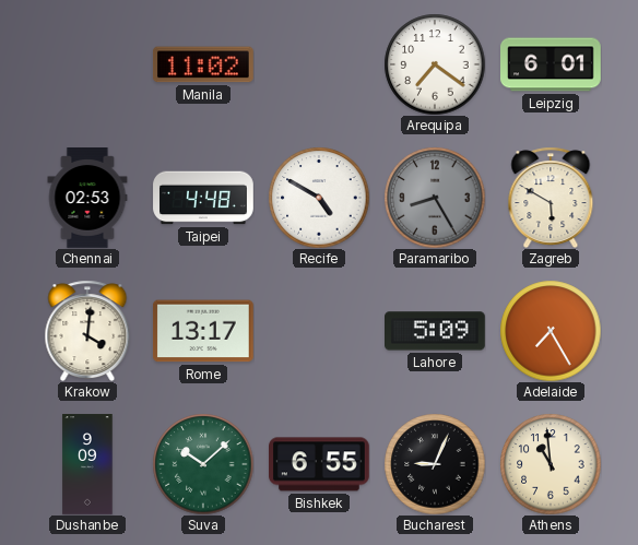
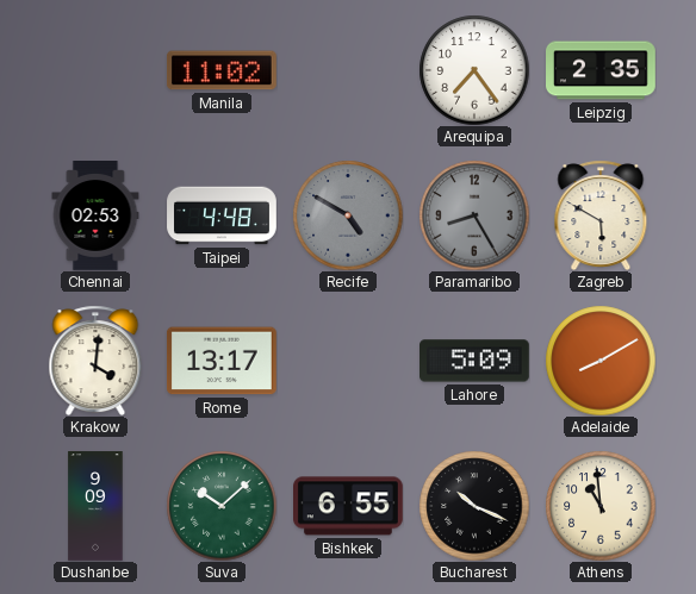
Arequipa: 7:21 -> 7:24
Leipzig: 6:01 -> 2:35
Recife dial: white -> grey
Adelaide: 7:25 -> 8:10
Bucharest: 9:04 -> 10:19
